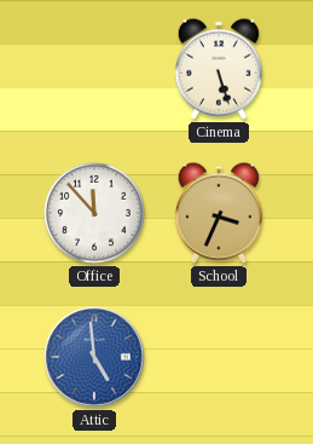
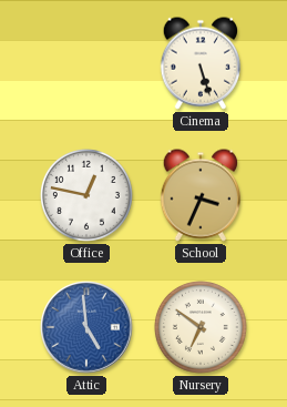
Office: 11:53 -> 12:47
Nursery: none -> 6:51
